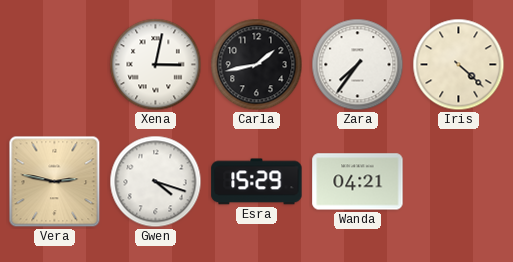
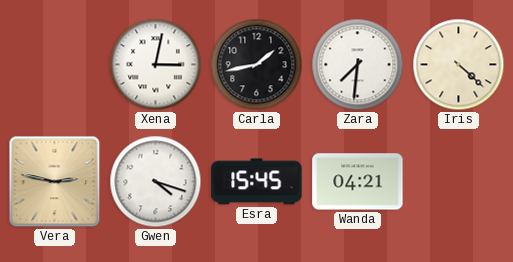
Zara: 7:36 -> 7:31
Esra: 15:29 -> 15:45
